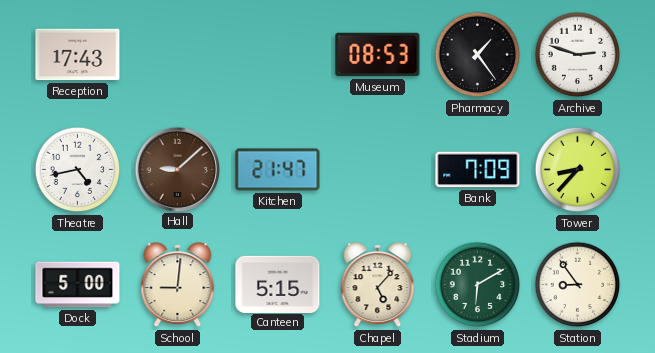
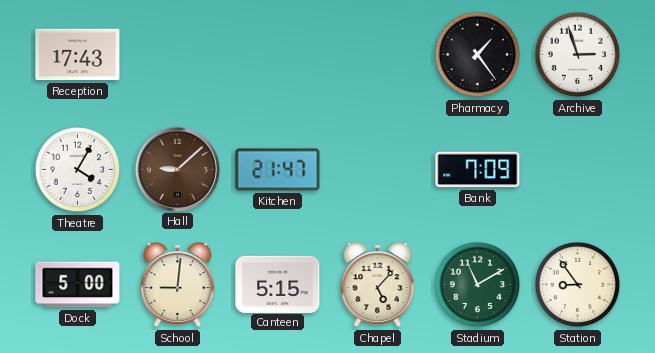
Museum: 08:53 -> none
Archive: 2:48 -> 2:57
Theatre: 4:43 -> 4:05
Tower: 8:37 -> none
Stadium: 6:10 -> 11:10
